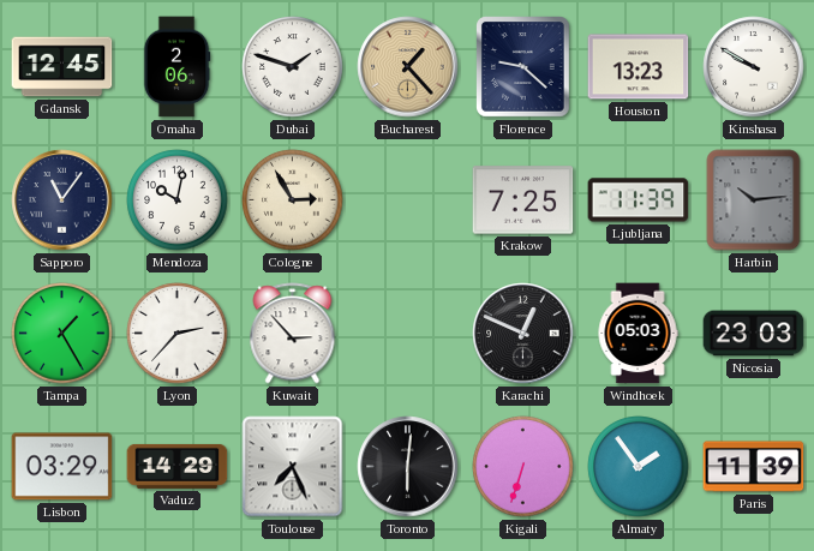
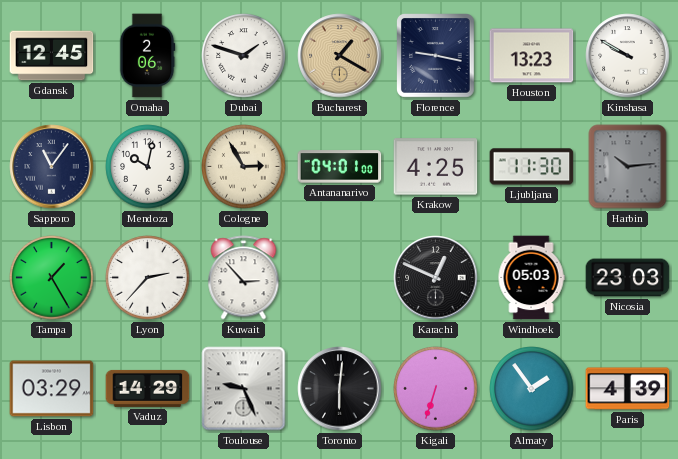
Bucharest: 1:23 -> 1:20
Florence: 9:22 -> 9:17
Antananarivo: none -> 04:01
Krakow: 7:25 -> 4:25
Ljubljana: 11:39 -> 11:30
Toulouse: 7:26 -> 9:26
Paris: 11:39 -> 4:39
